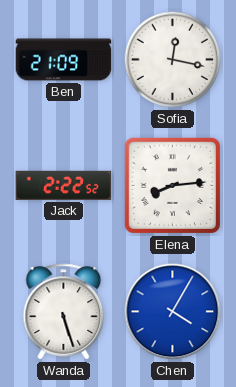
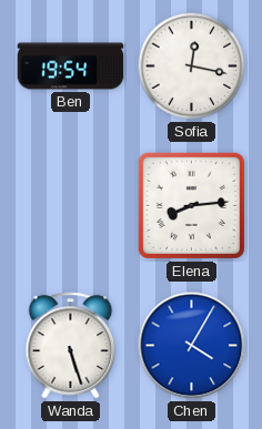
Ben: 21:09 -> 19:54
Jack: 2:22 -> none
